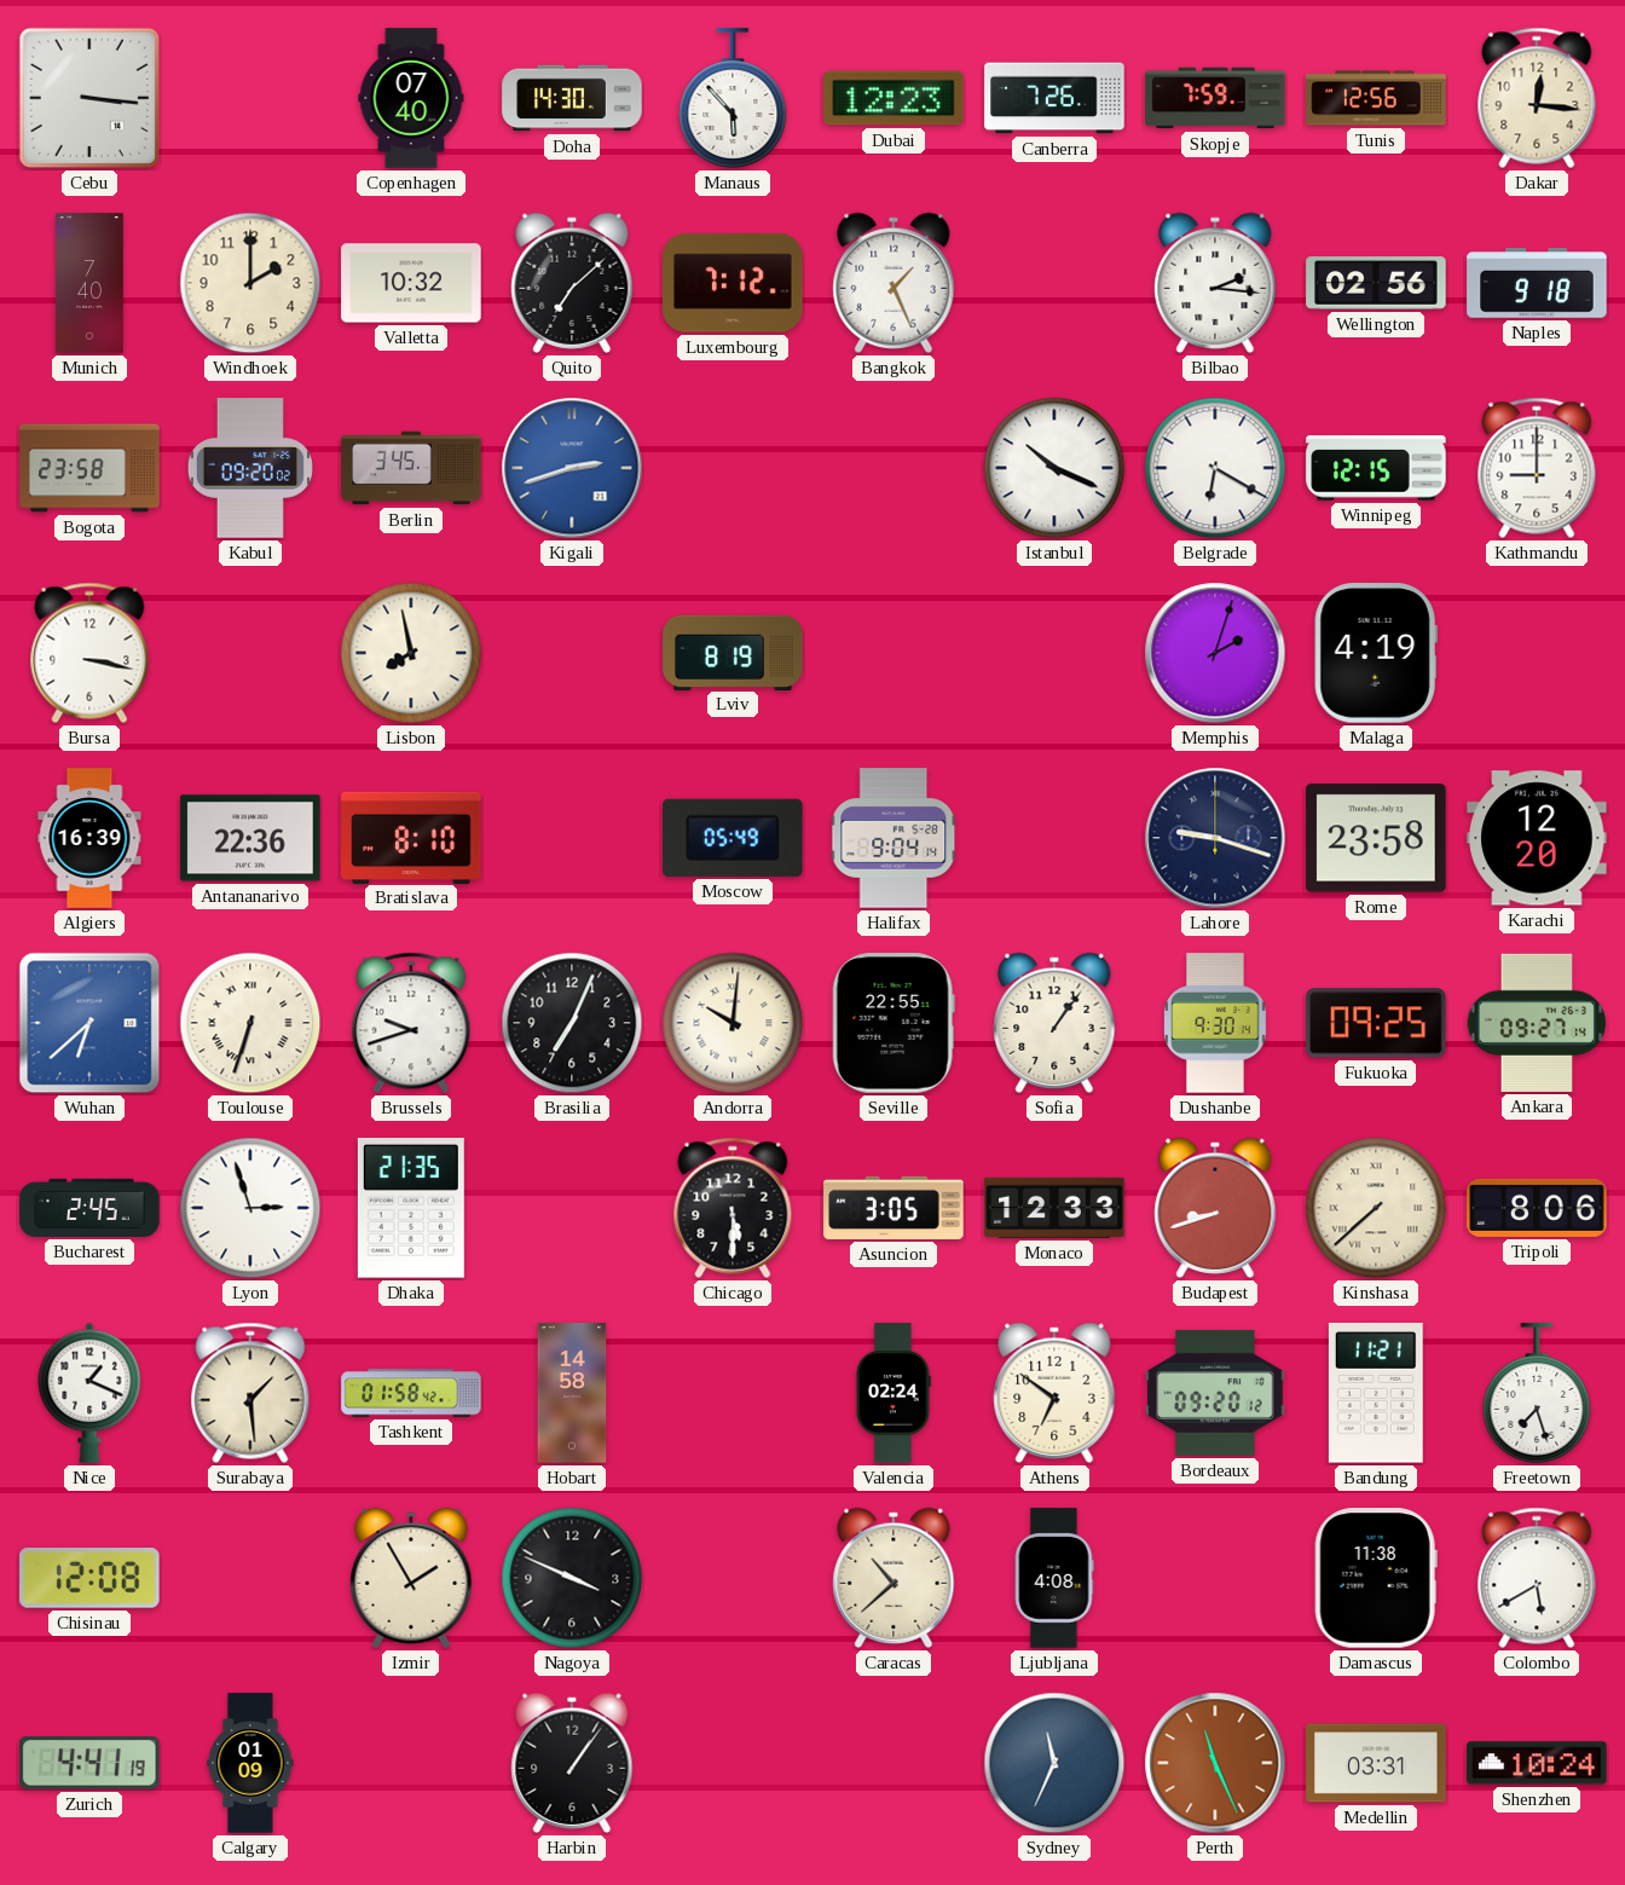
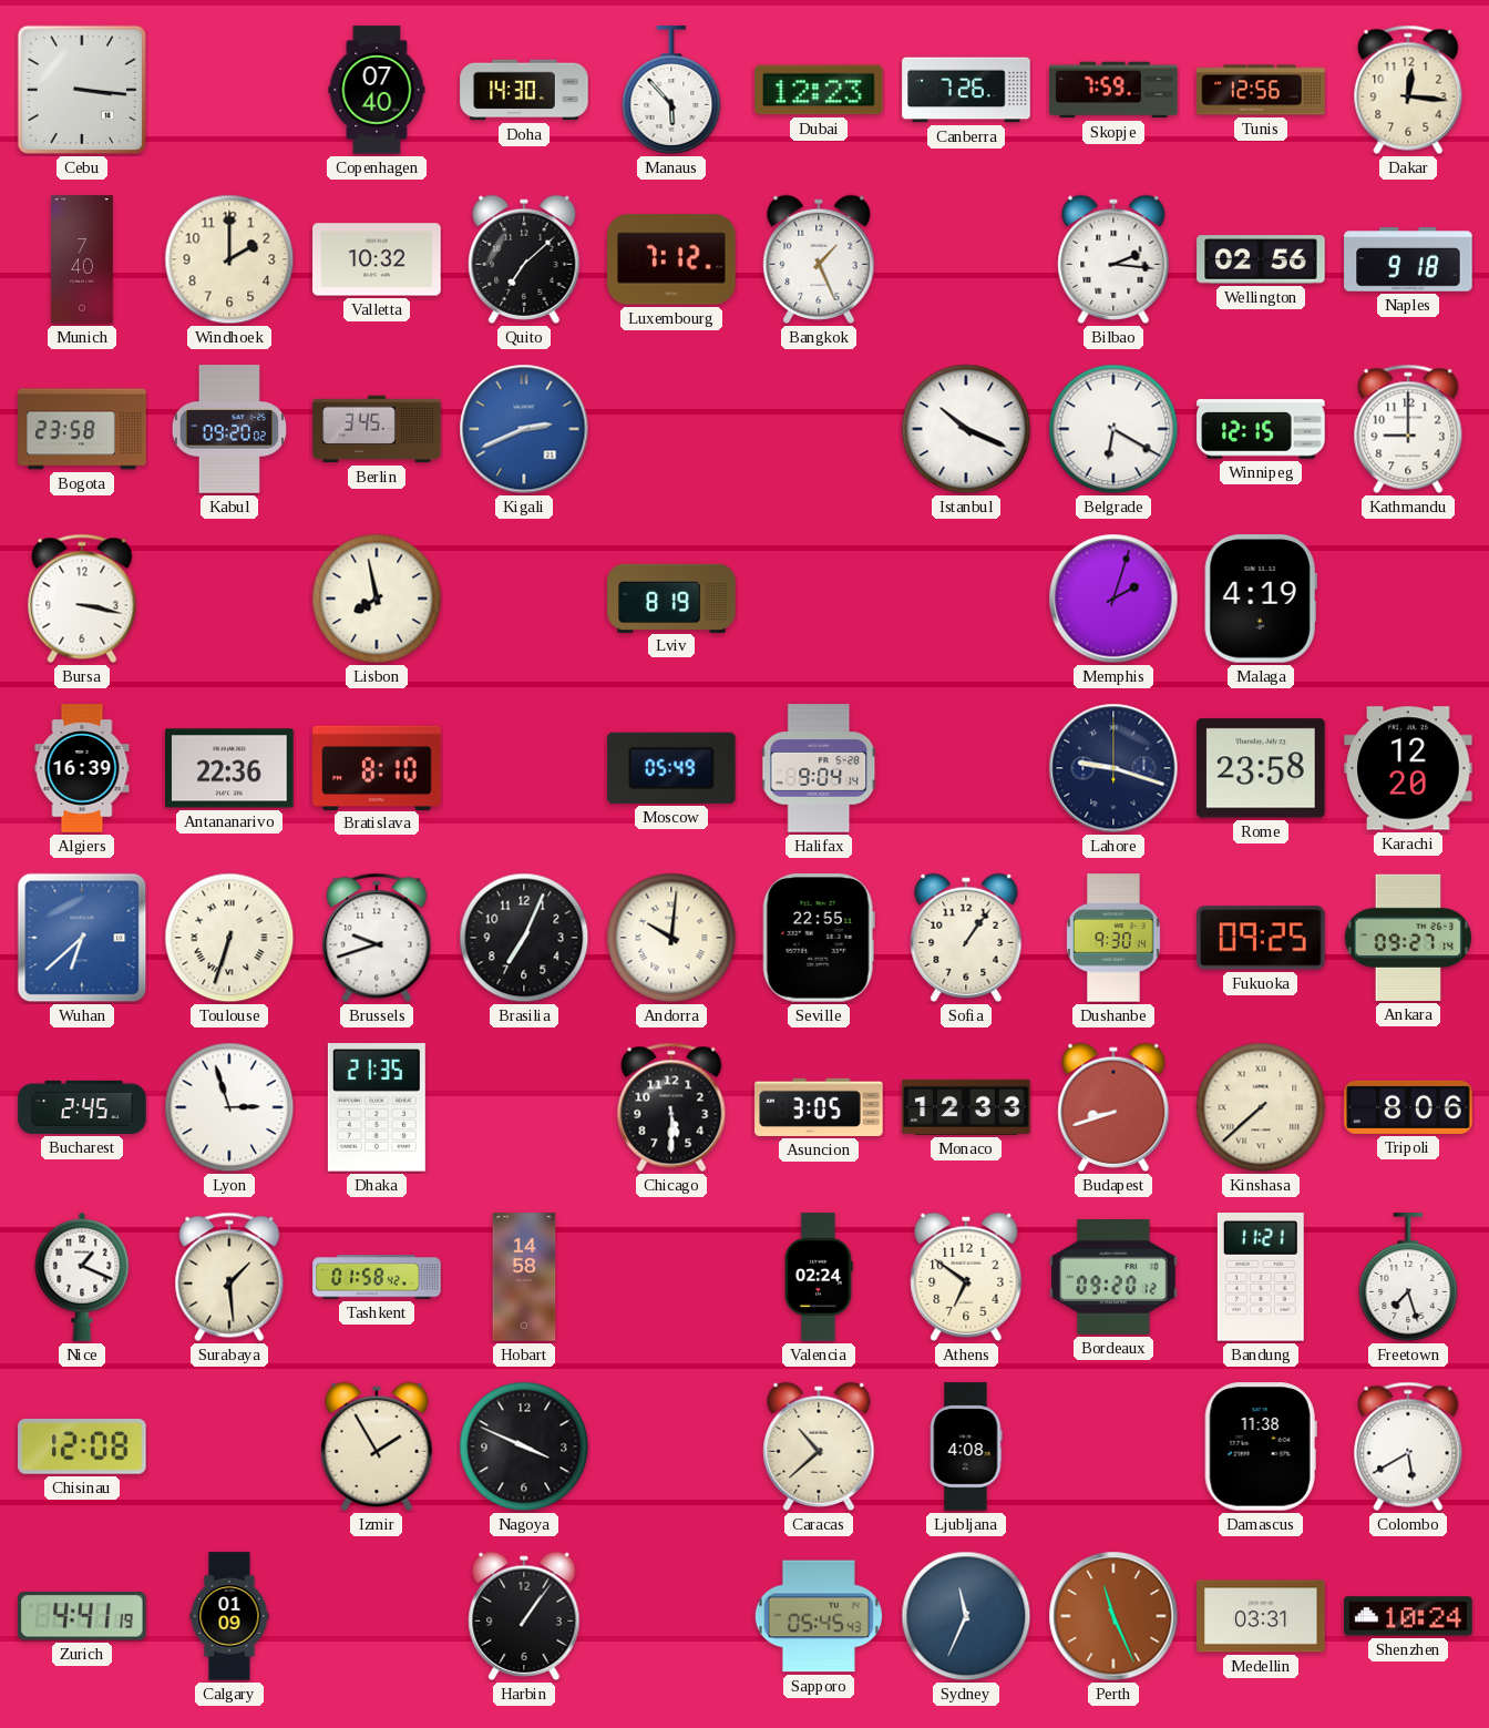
Kigali: 2:42 -> 2:41
Sapporo: none -> 05:45
